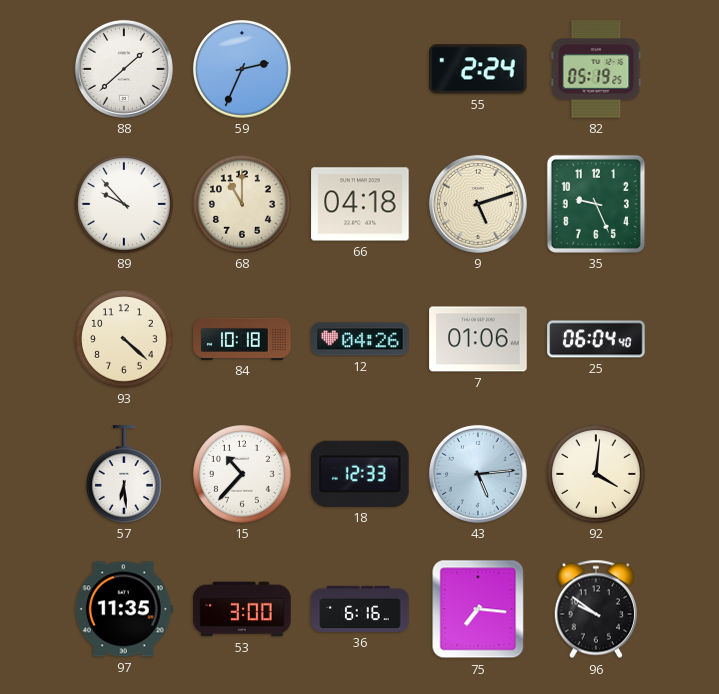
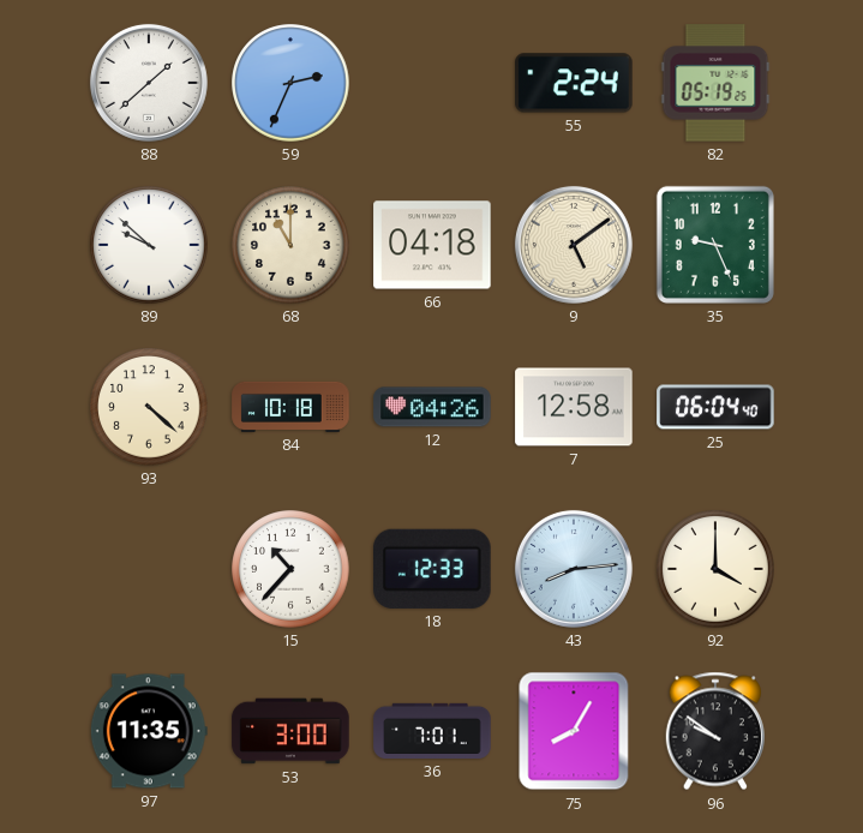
89: 9:53 -> 9:52
9: 5:12 -> 5:09
7: 01:06 -> 12:58
57: 6:29 -> none
43: 5:14 -> 8:14
92: 4:01 -> 4:00
36: 6:16 -> 7:01
75: 7:16 -> 8:05
